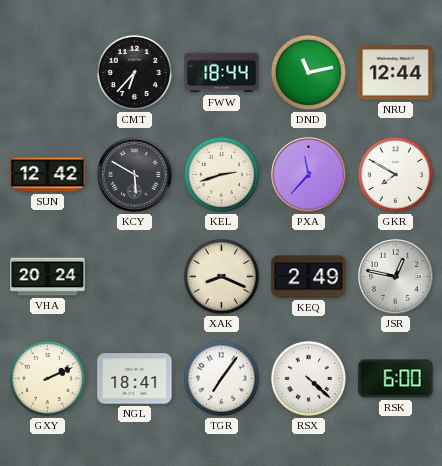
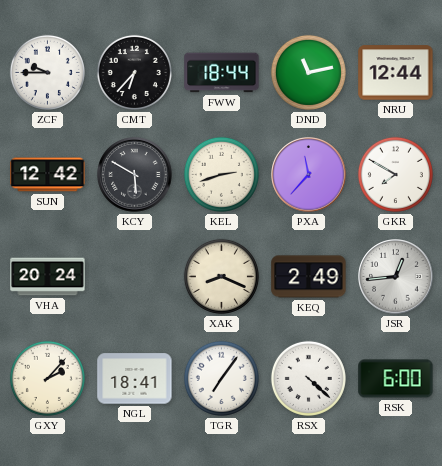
ZCF: none -> 9:45
JSR: 12:47 -> 12:44
GXY: 2:11 -> 2:07
